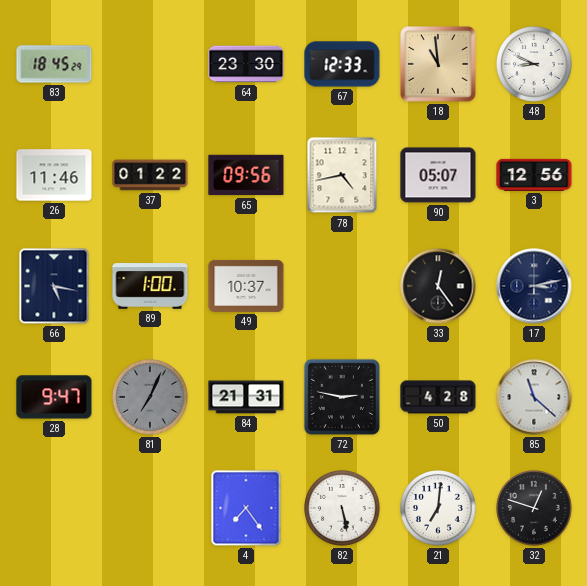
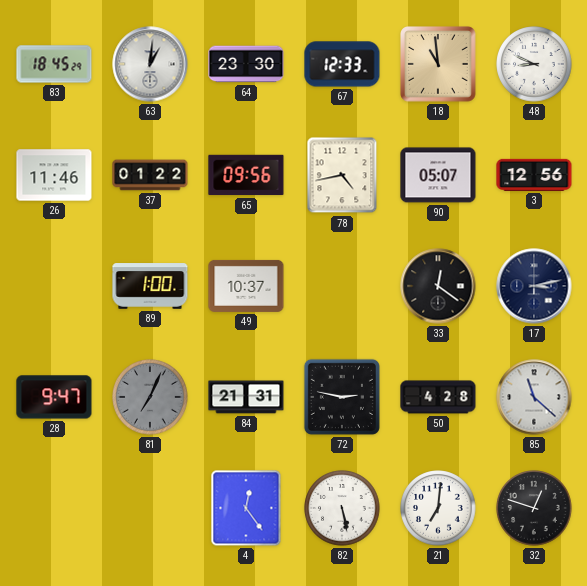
63: none -> 1:01
66: 5:17 -> none
33: 12:24 -> 12:21
4: 7:24 -> 12:24
